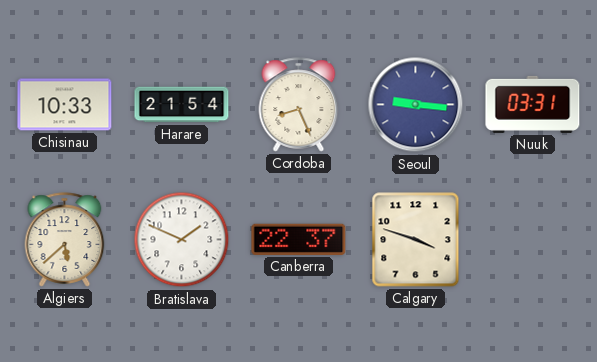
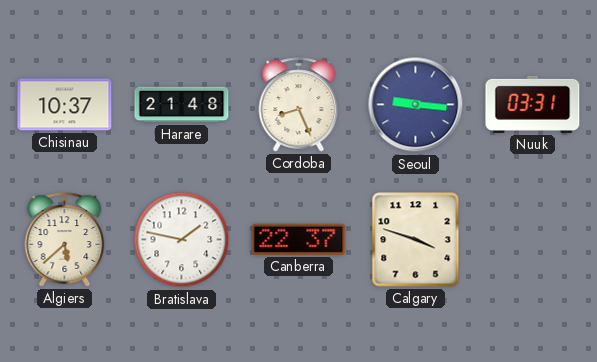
Chisinau: 10:33 -> 10:37
Harare: 21:54 -> 21:48
Bratislava: 1:49 -> 1:47
